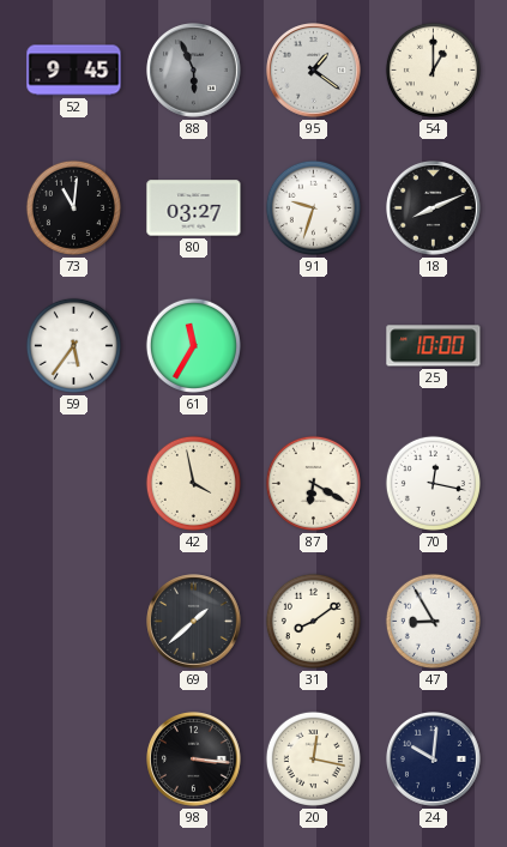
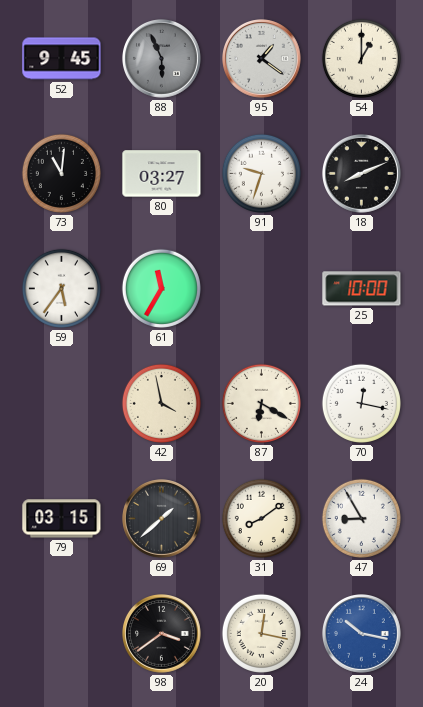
79: none -> 03:15
98: 3:16 -> 3:39
24: 10:01 -> 10:17
24 dial: navy -> blue
